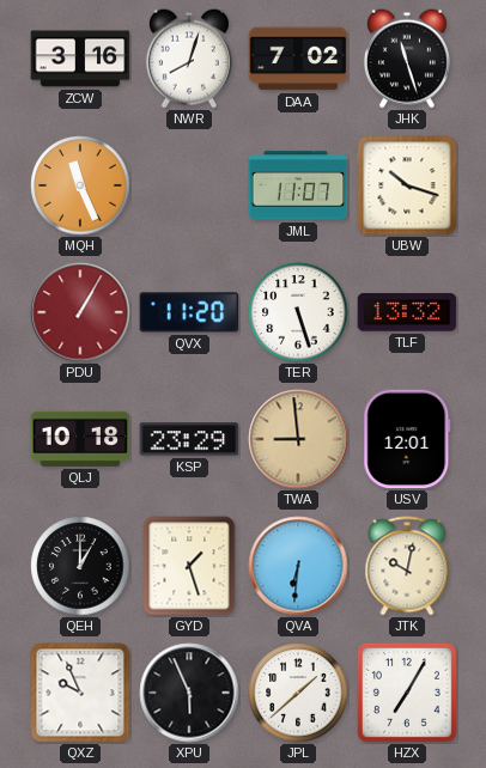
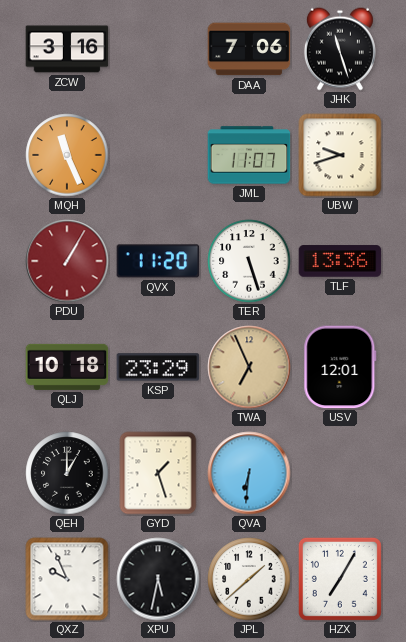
NWR: 8:03 -> none
DAA: 7:02 -> 7:06
UBW: 10:18 -> 9:42
TLF: 13:32 -> 13:36
TWA: 8:59 -> 6:56
JTK: 10:02 -> none
XPU: 5:56 -> 5:32
